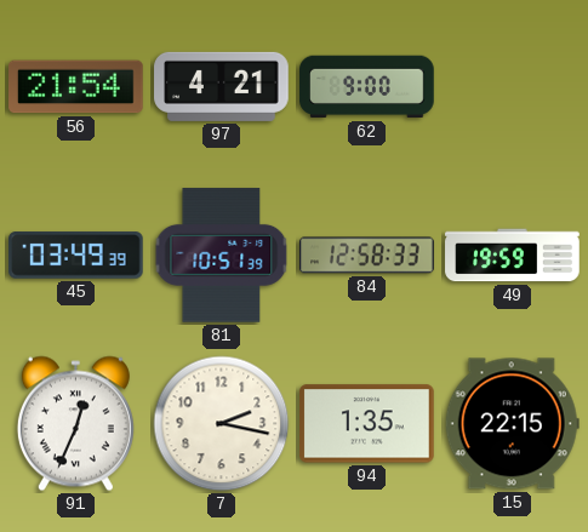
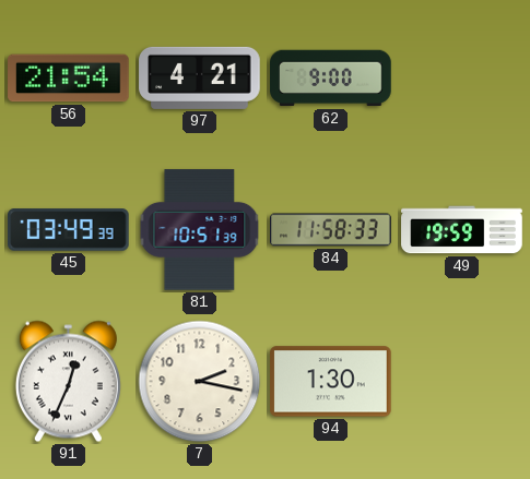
84: 12:58 -> 11:58
94: 1:35 -> 1:30
15: 22:15 -> none
